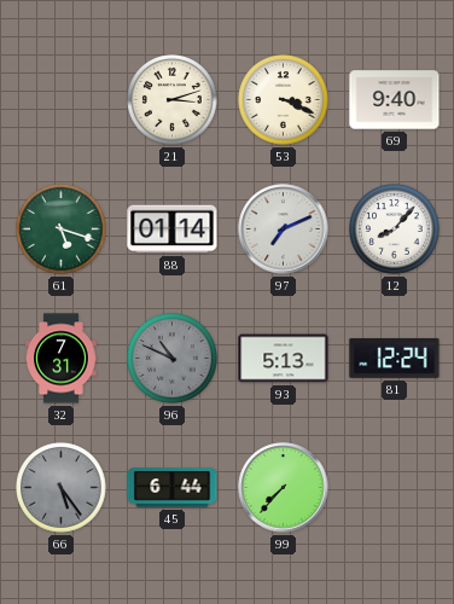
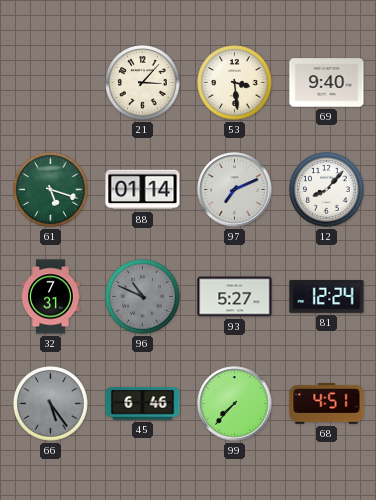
21: 3:12 -> 3:07
53: 3:19 -> 3:29
93: 5:13 -> 5:27
45: 6:44 -> 6:46
68: none -> 4:51
